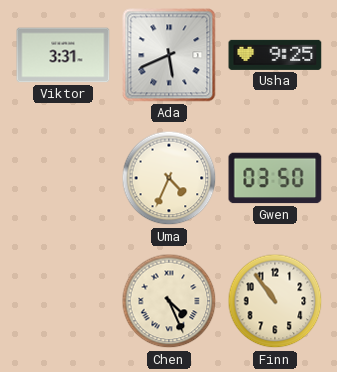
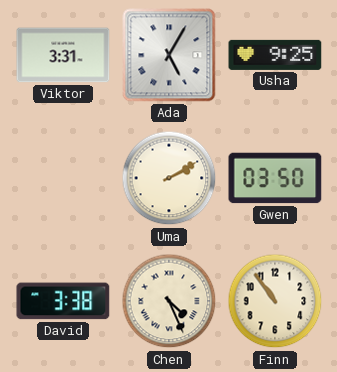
Ada: 5:41 -> 5:05
Uma: 4:34 -> 2:10
David: none -> 3:38
